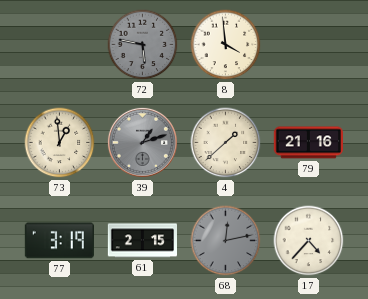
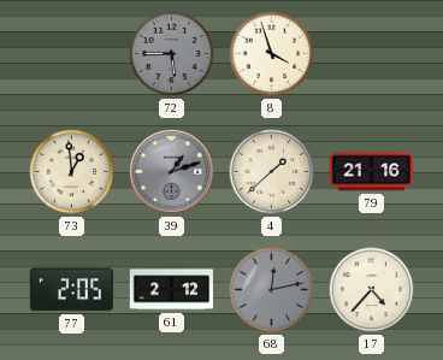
72: 5:47 -> 5:45
8: 3:59 -> 3:57
77: 3:19 -> 2:05
61: 2:15 -> 2:12
